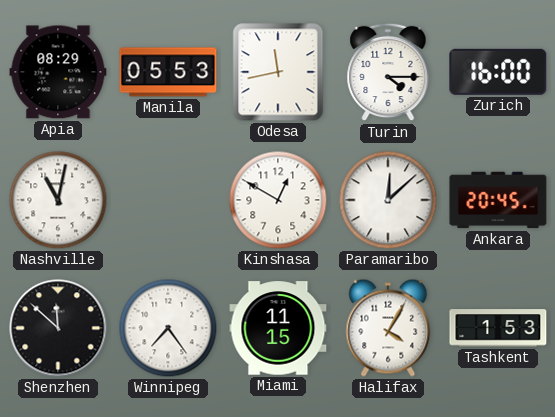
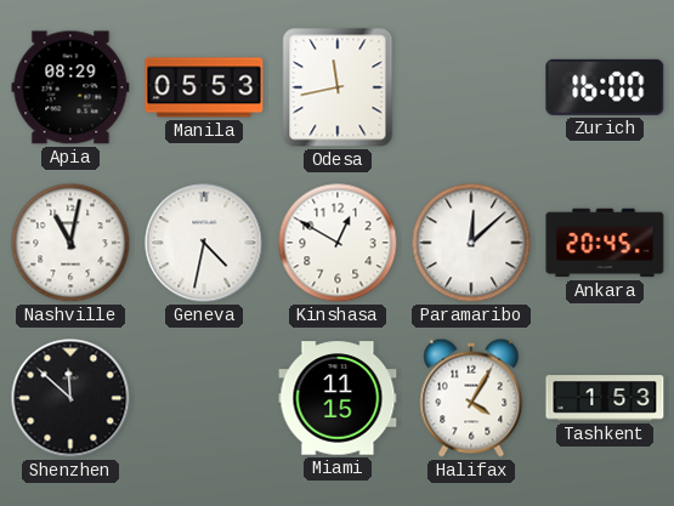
Turin: 4:15 -> none
Geneva: none -> 4:32
Winnipeg: 7:24 -> none
